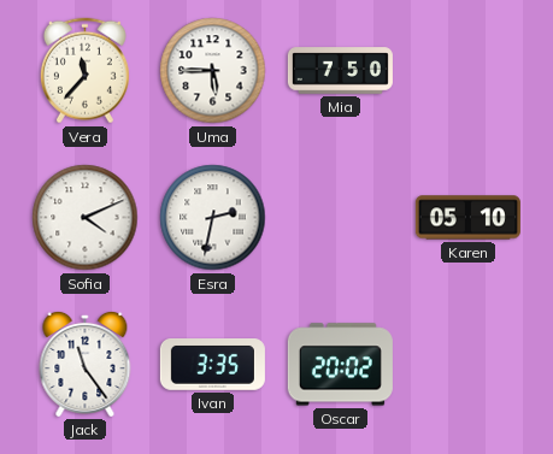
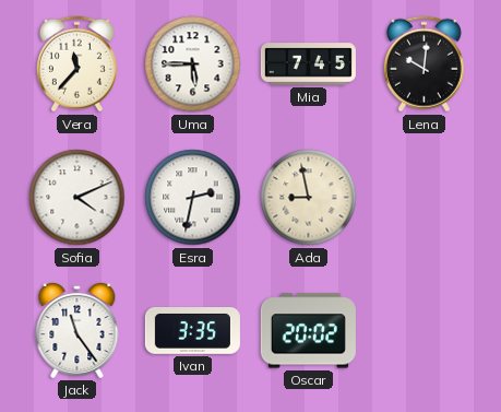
Mia: 7:50 -> 7:45
Lena: none -> 10:01
Ada: none -> 8:58
Karen: 05:10 -> none
